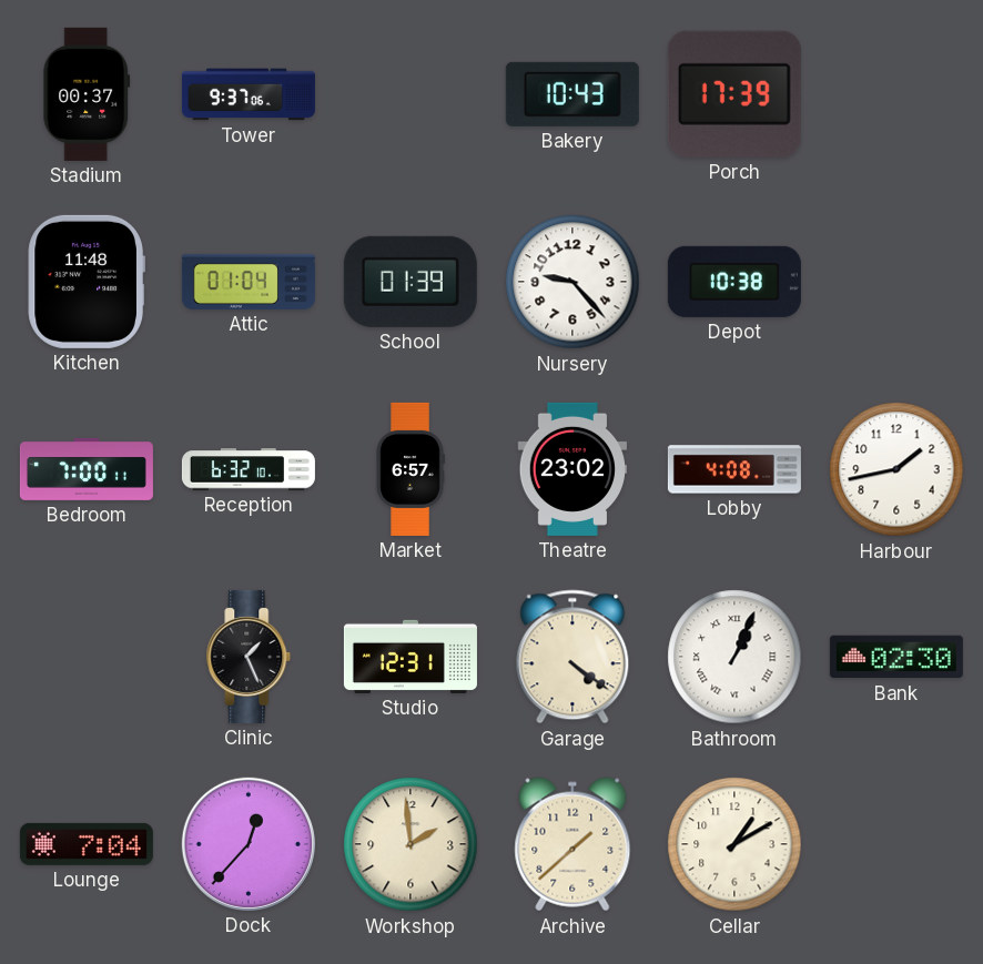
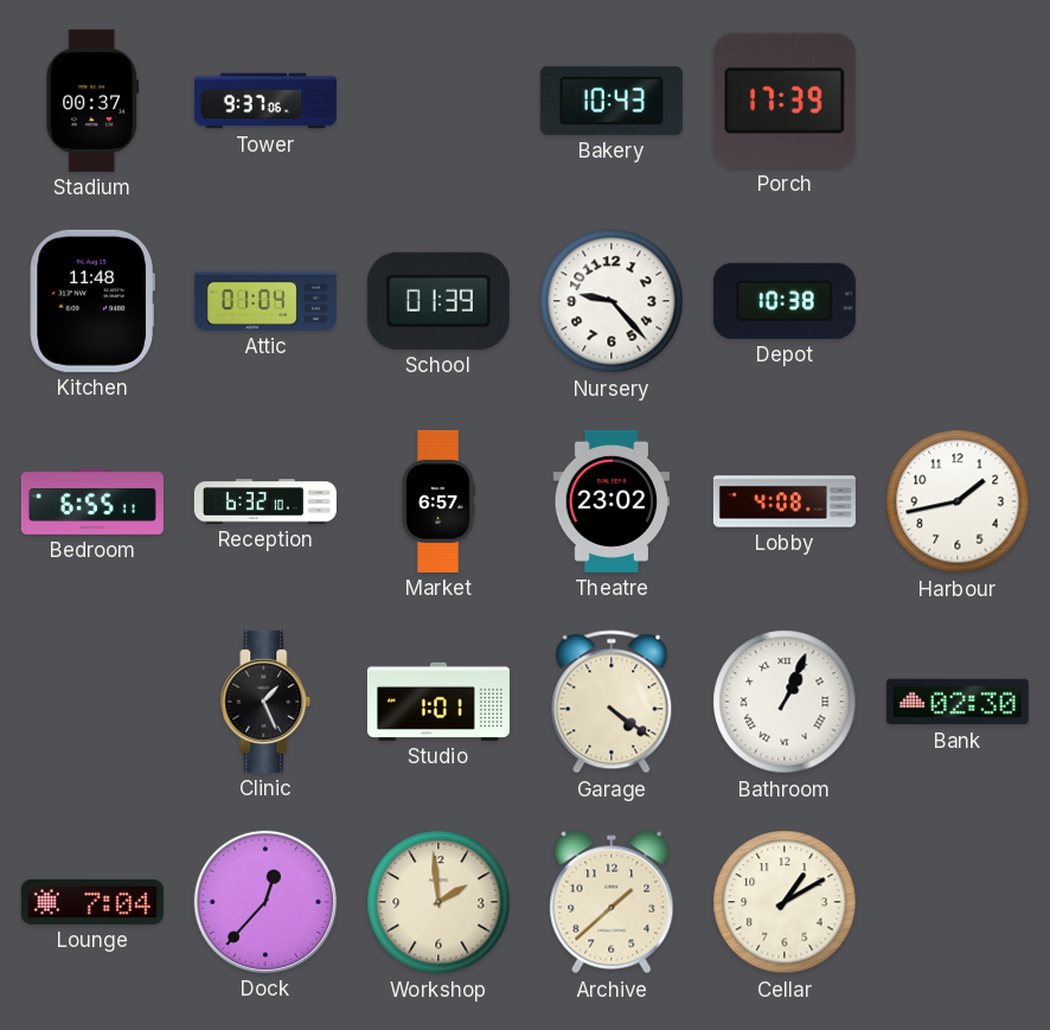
Bedroom: 7:00 -> 6:55
Studio: 12:31 -> 1:01
